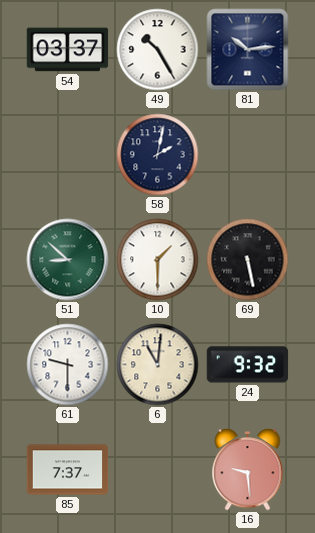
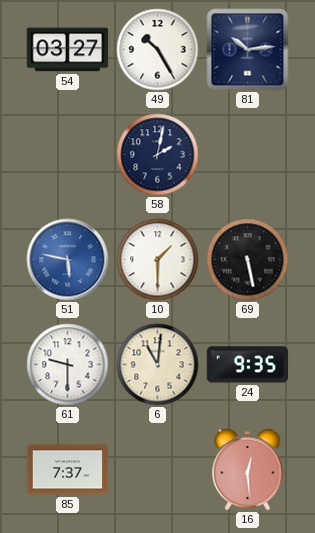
54: 03:37 -> 03:27
51: 8:52 -> 5:47
51 dial: green -> blue
24: 9:32 -> 9:35
16: 9:29 -> 12:29
